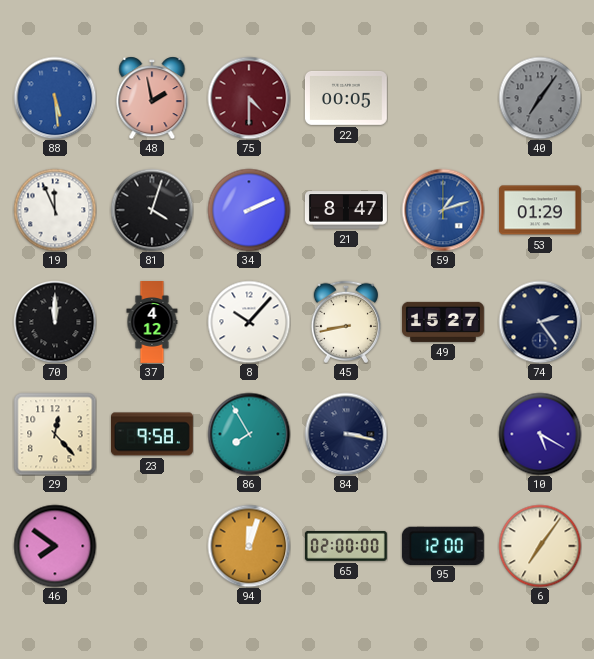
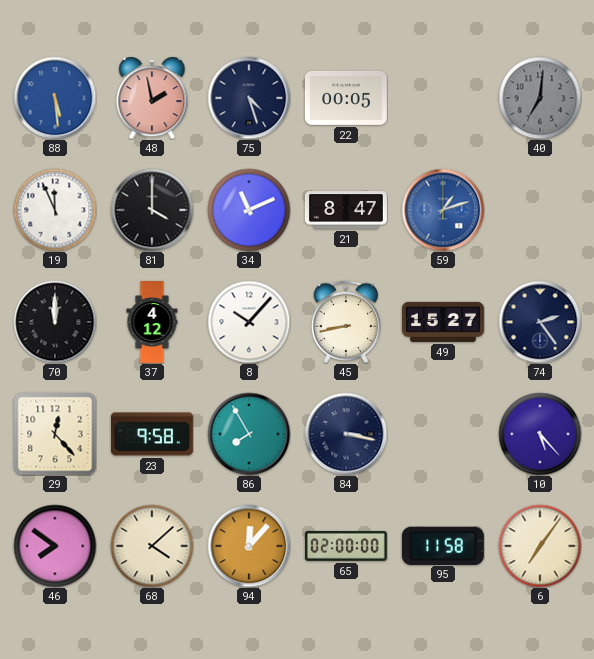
75: 4:30 -> 4:27
75 dial: burgundy -> navy
40: 7:06 -> 7:01
81: 4:03 -> 4:00
34: 2:11 -> 11:11
53: 01:29 -> none
10: 5:20 -> 5:23
68: none -> 4:08
94: 12:03 -> 12:07
95: 12:00 -> 11:58
